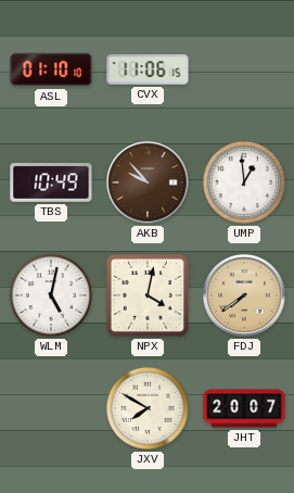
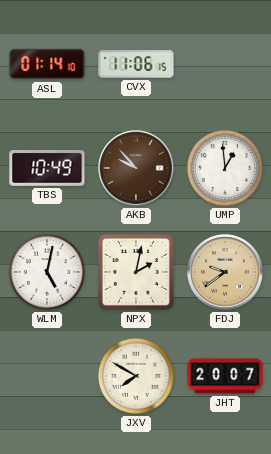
ASL: 01:10 -> 01:14
NPX: 4:02 -> 2:02
FDJ: 7:39 -> 9:39
